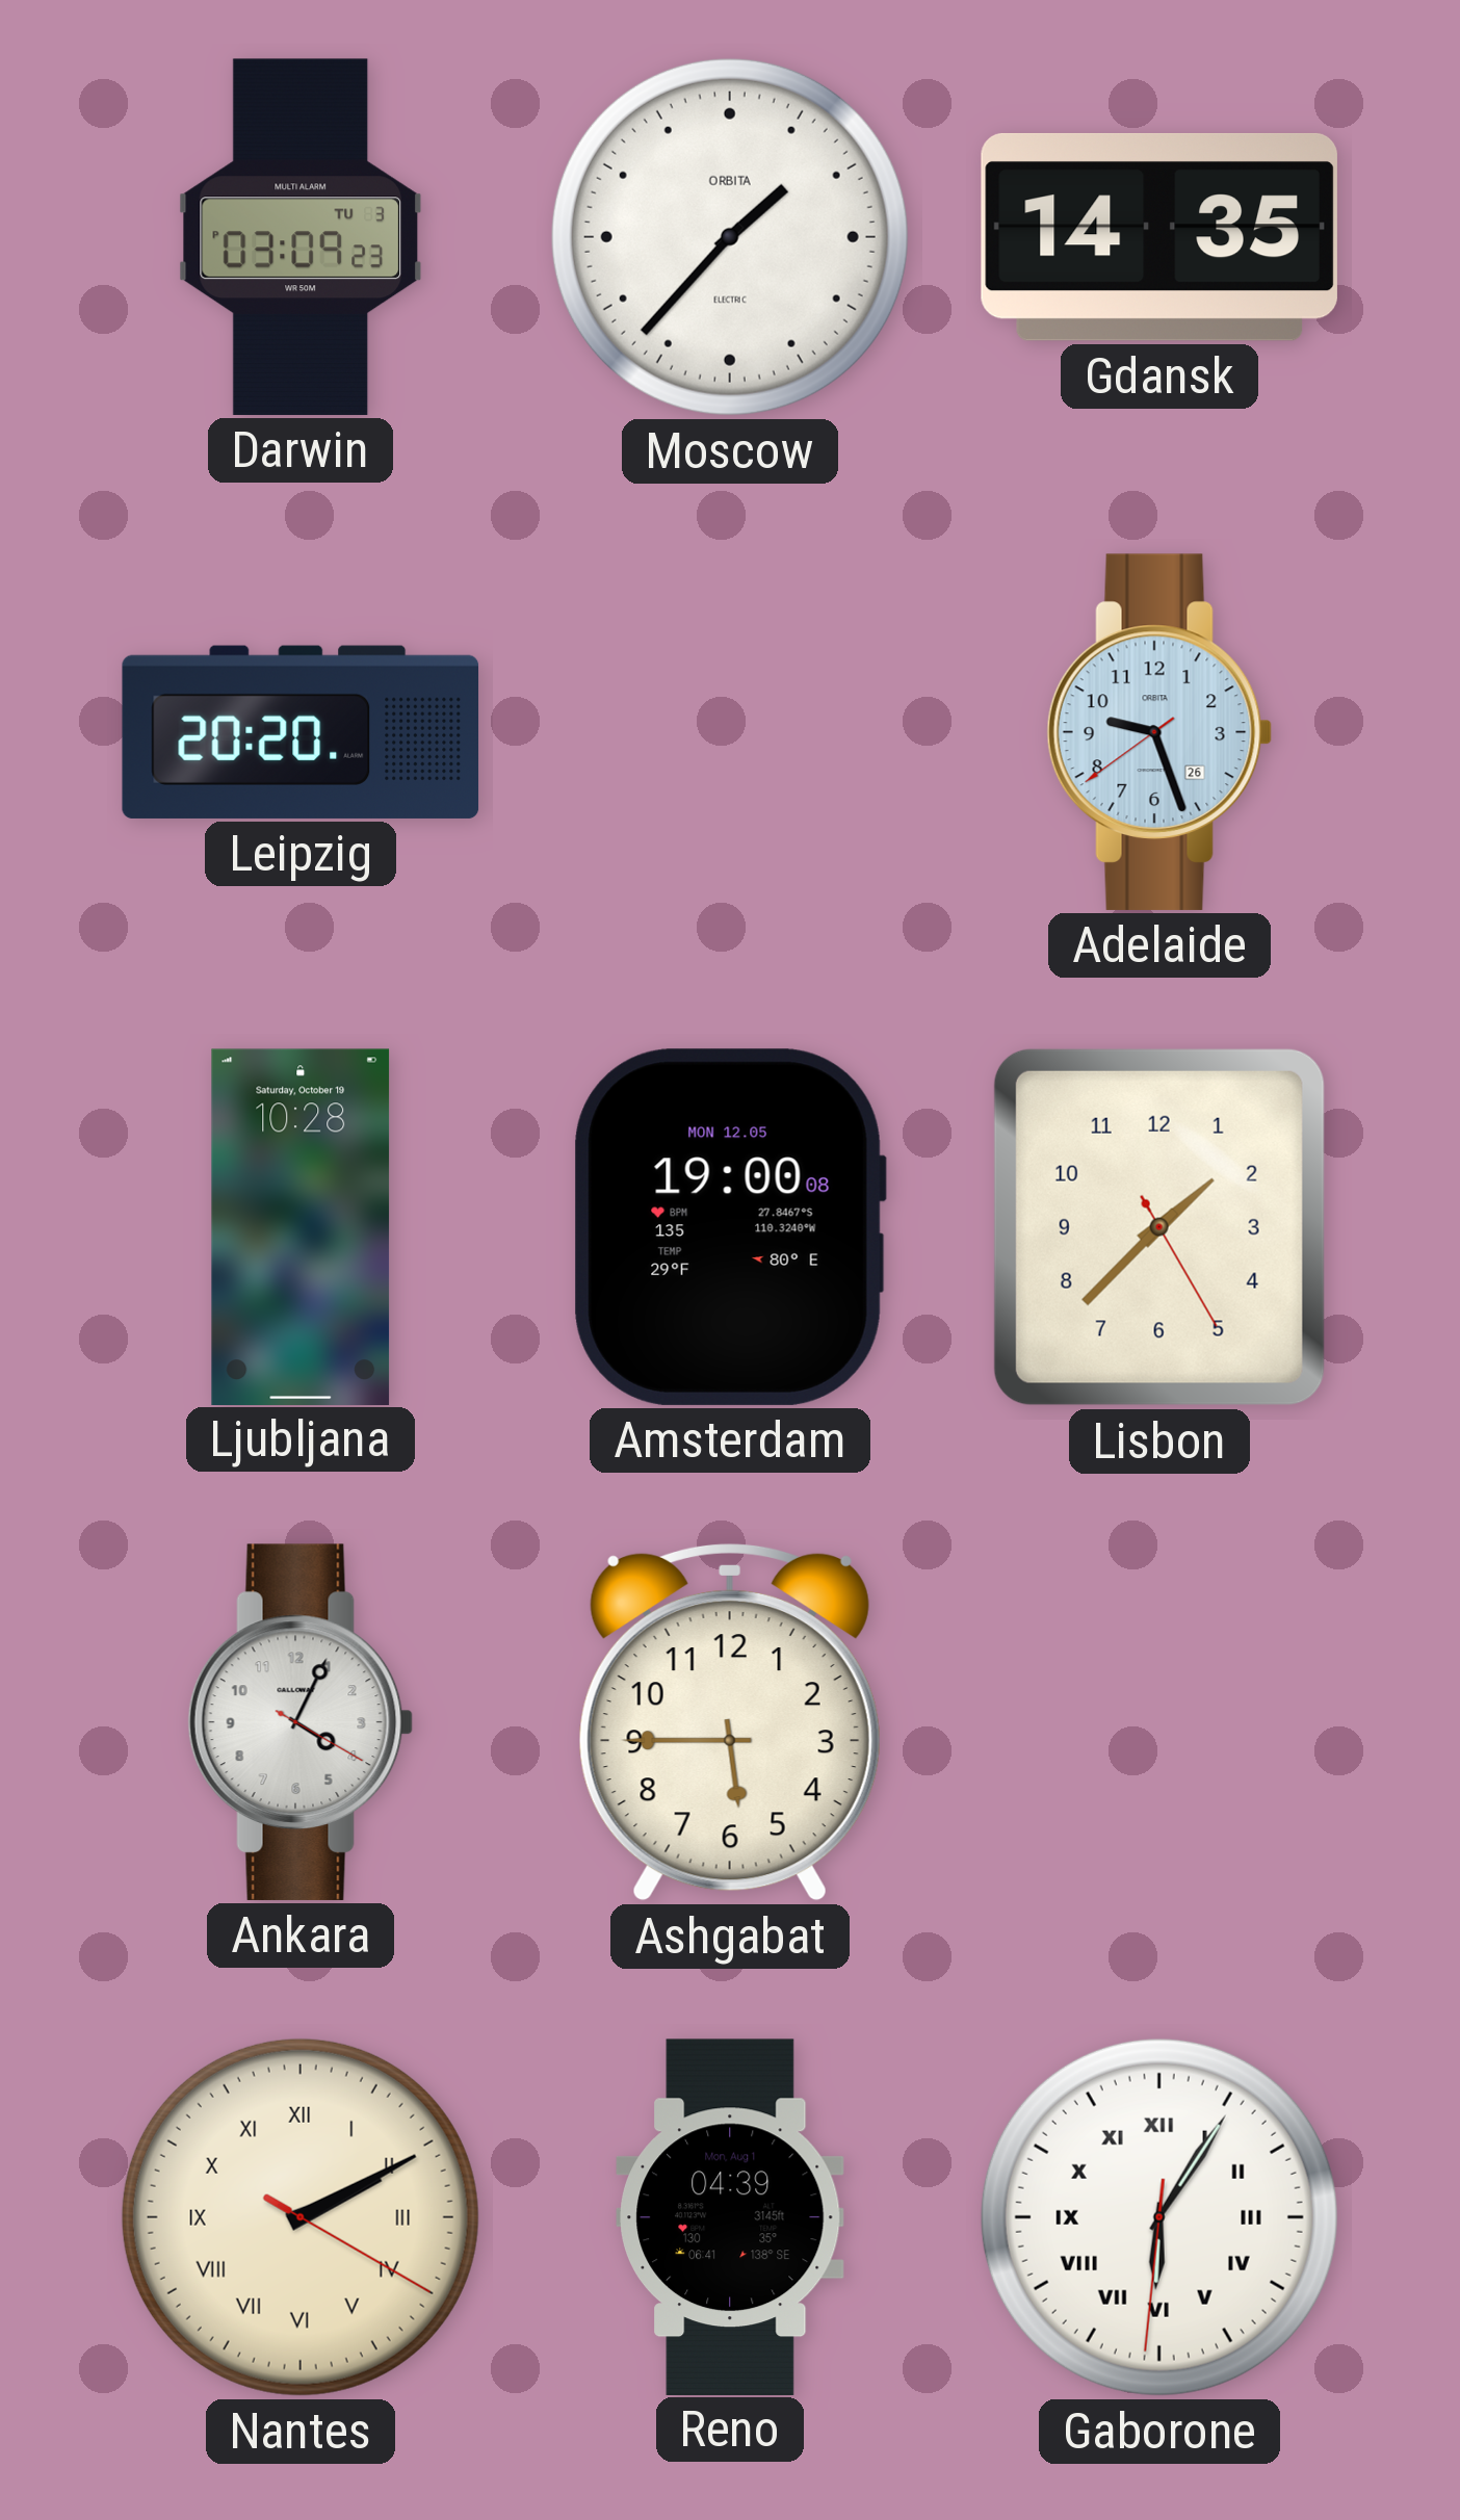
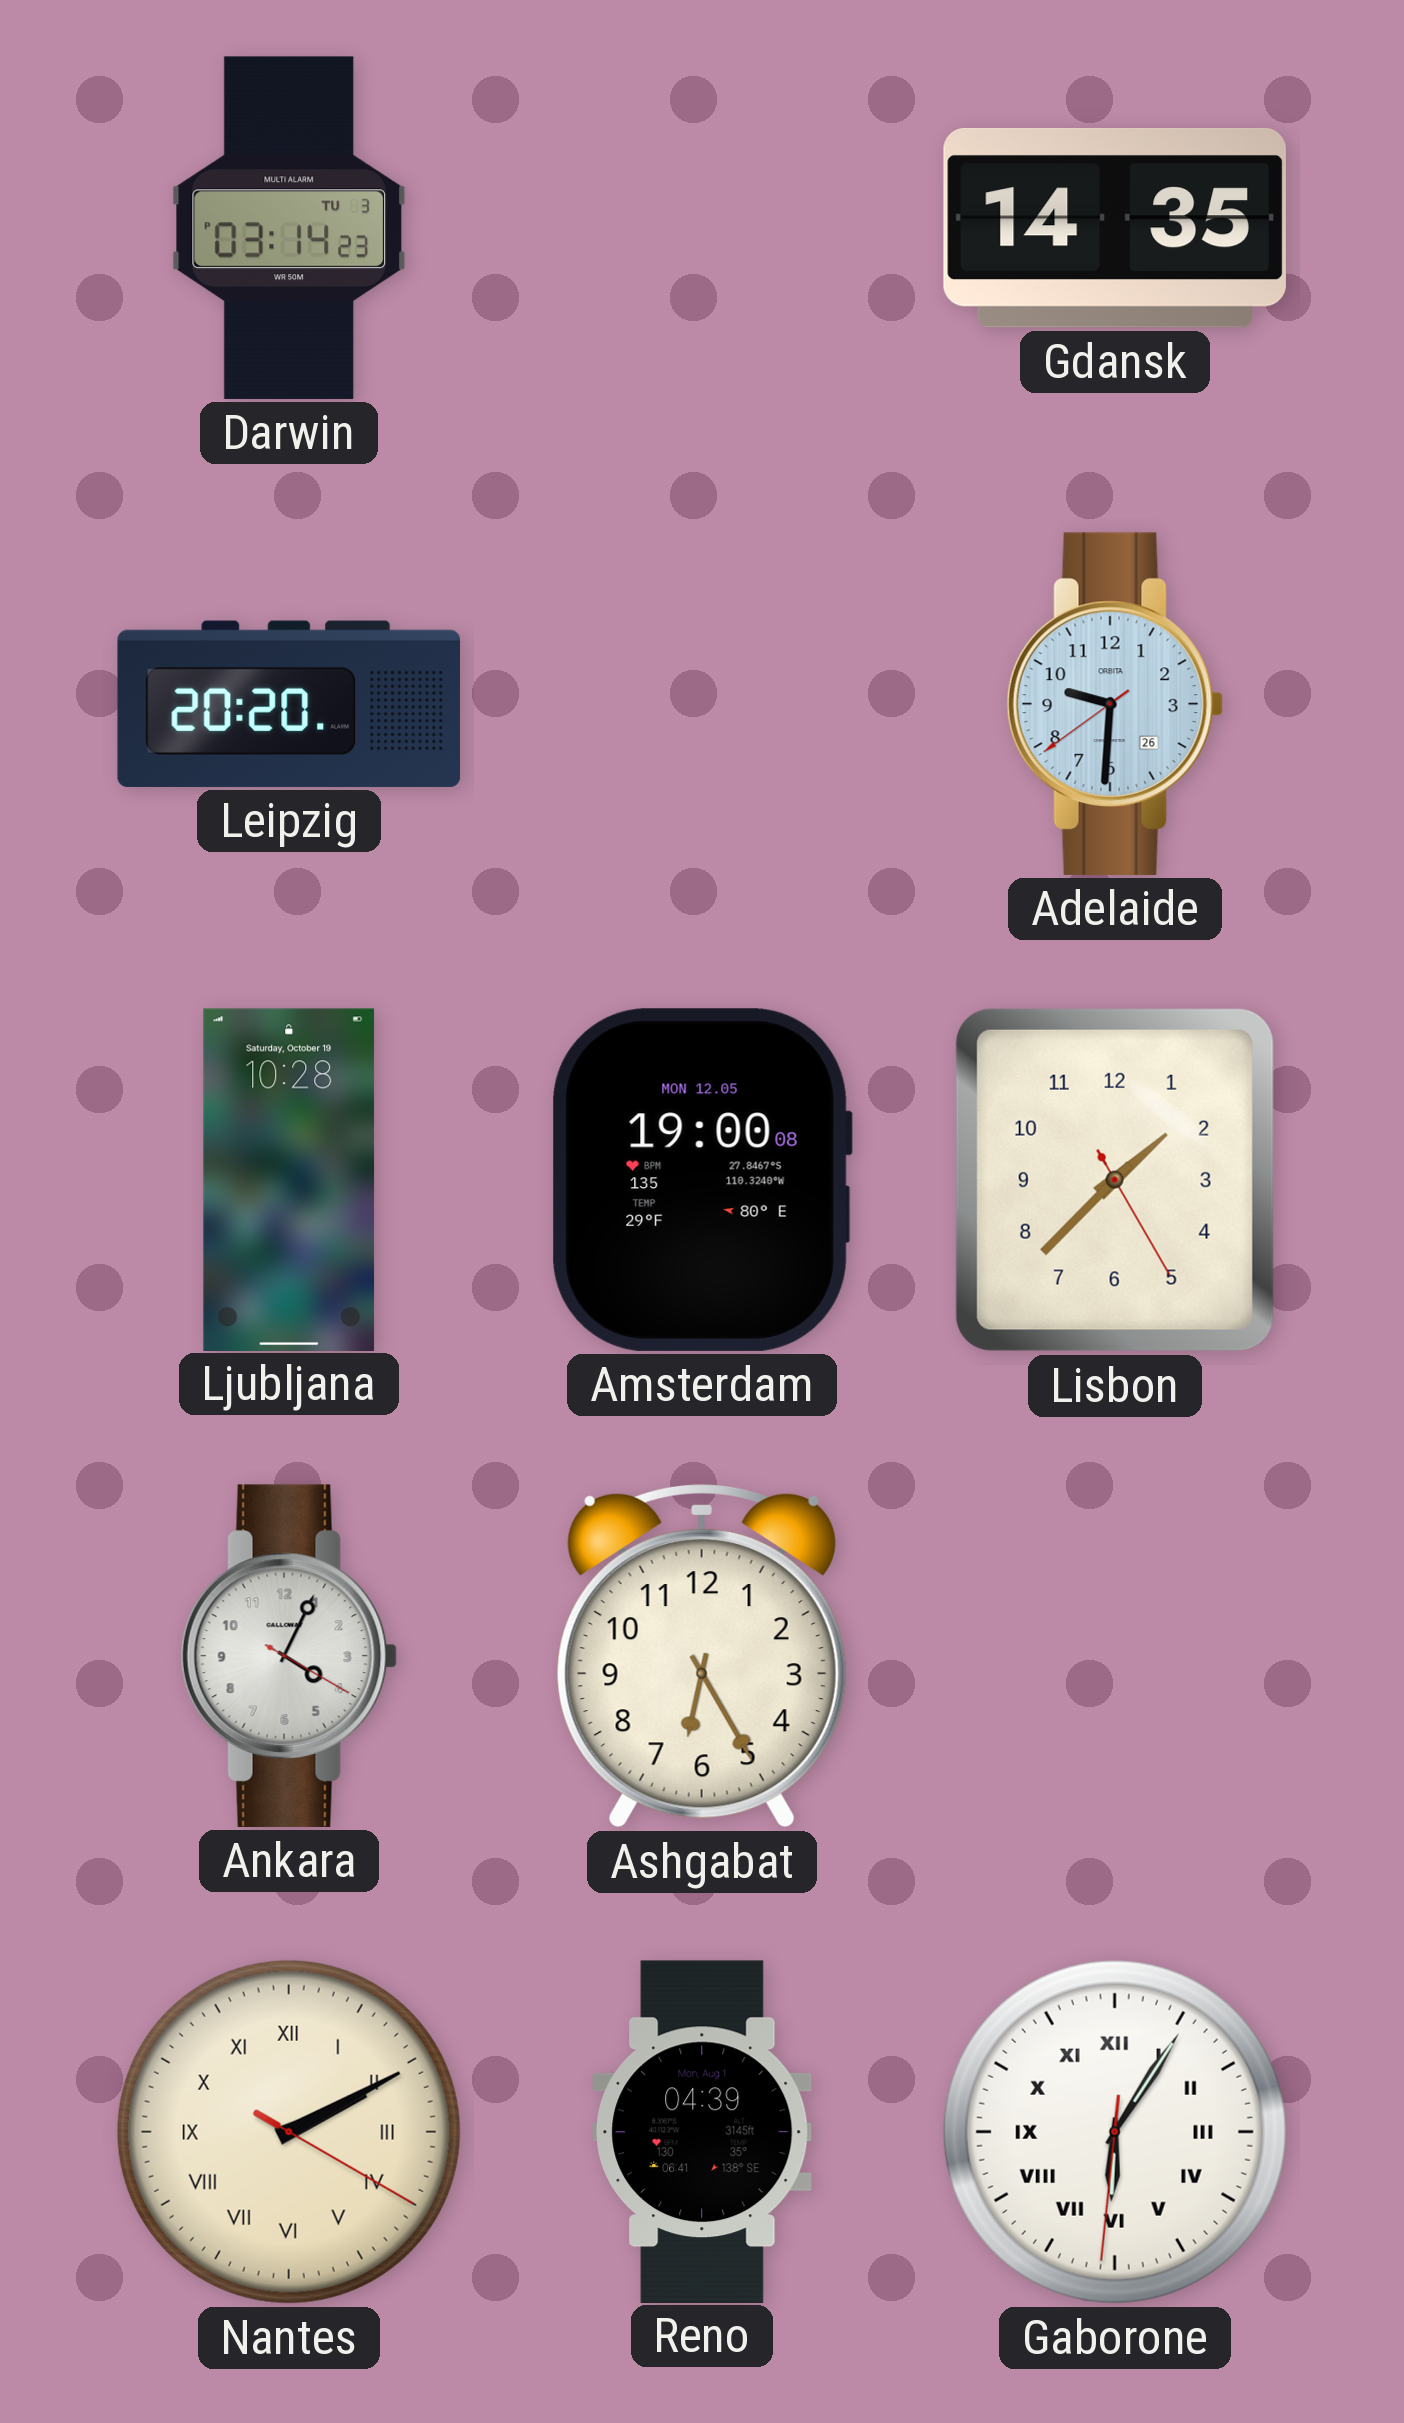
Darwin: 03:09 -> 03:14
Moscow: 1:37 -> none
Adelaide: 9:26 -> 9:30
Ashgabat: 5:45 -> 6:25
